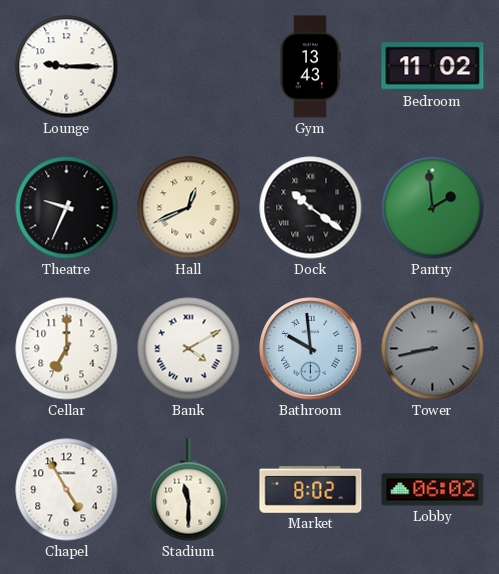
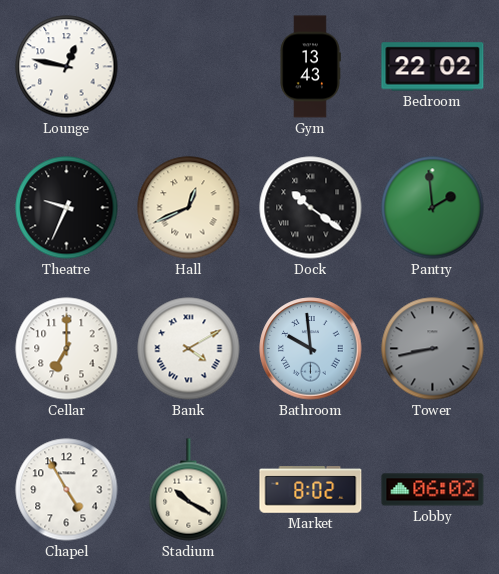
Lounge: 9:15 -> 12:47
Bedroom: 11:02 -> 22:02
Stadium: 11:30 -> 10:20
